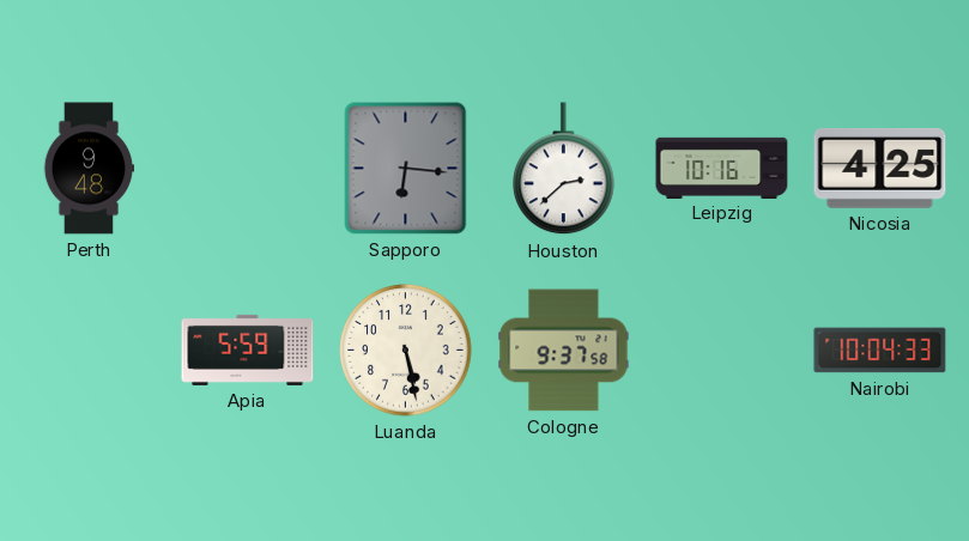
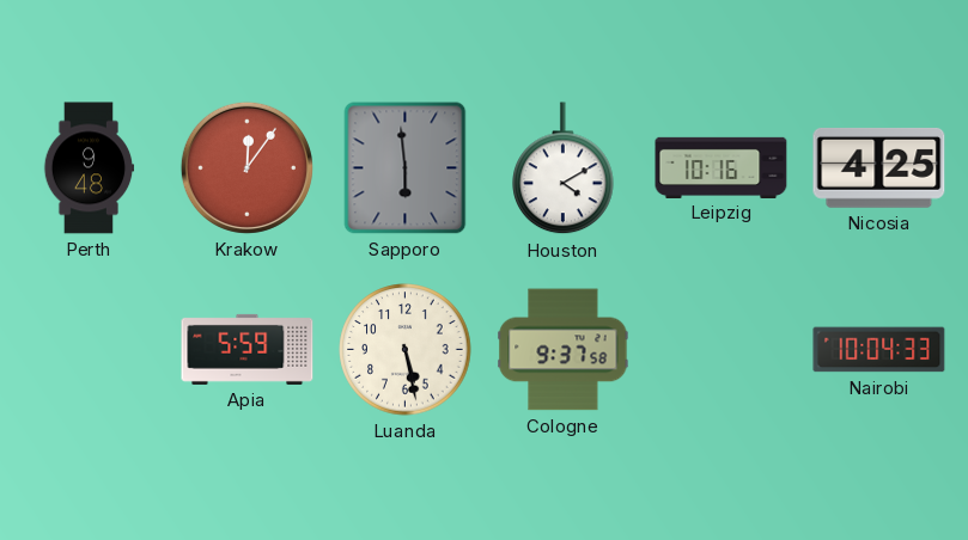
Krakow: none -> 12:06
Sapporo: 6:16 -> 5:59
Houston: 2:38 -> 4:10
